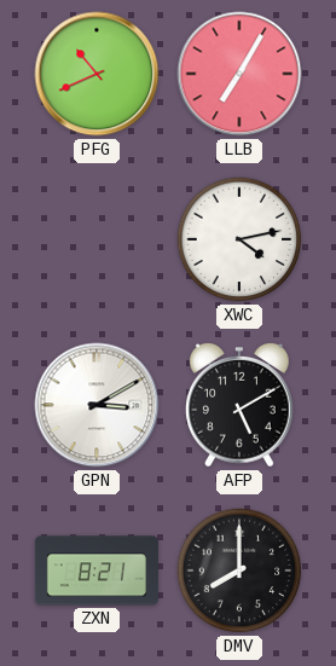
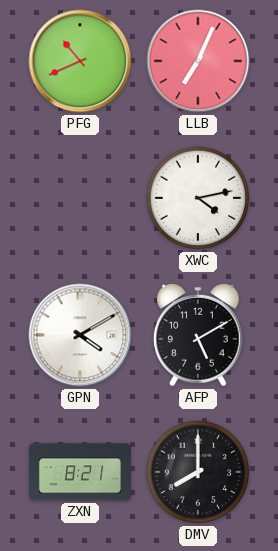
LLB: 7:05 -> 7:04
GPN: 3:10 -> 4:10
